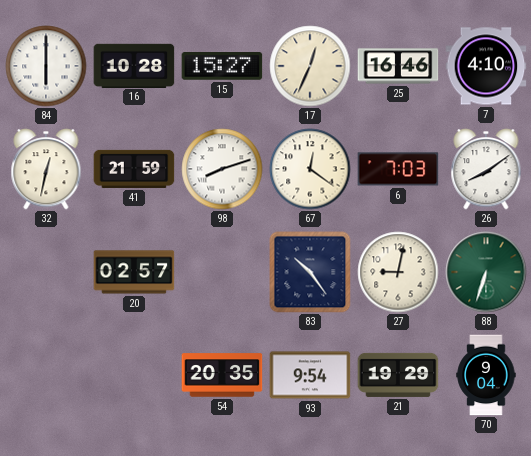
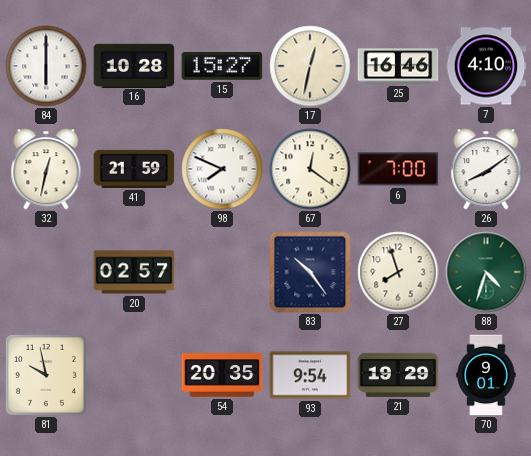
17: 12:34 -> 12:32
98: 8:12 -> 7:49
6: 7:03 -> 7:00
27: 9:02 -> 7:57
88: 6:33 -> 4:33
81: none -> 9:58
70: 9:04 -> 9:01
